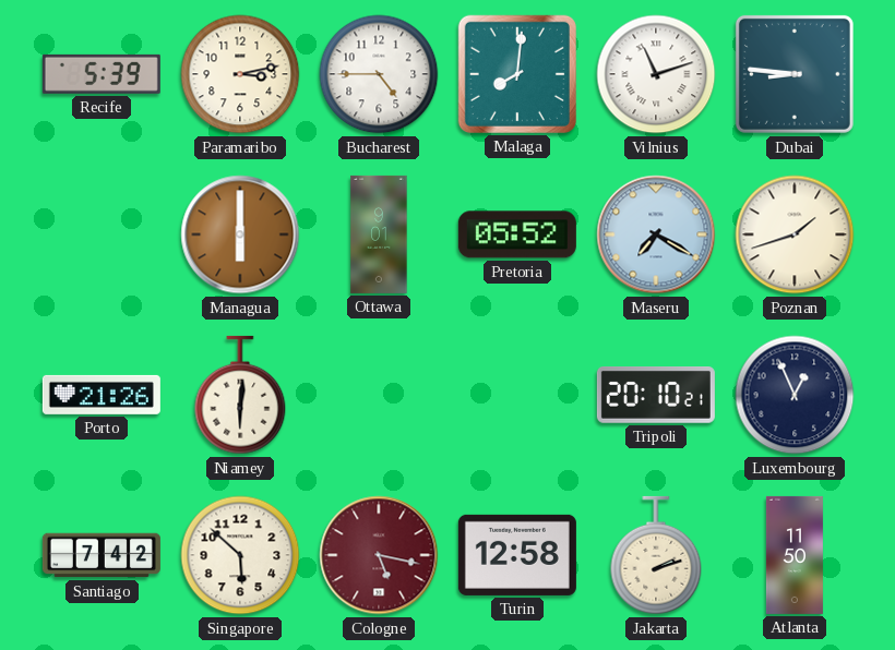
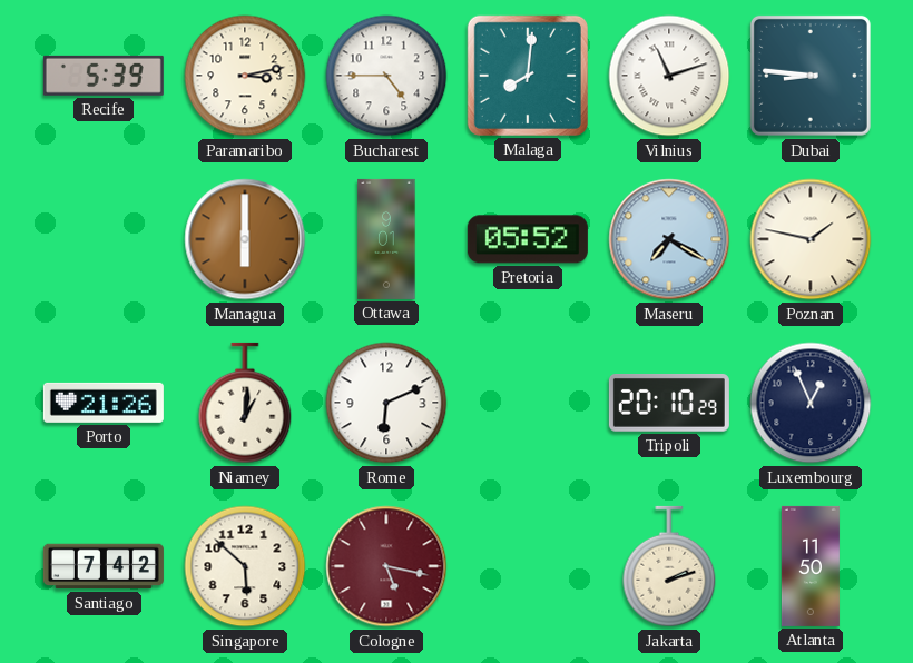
Poznan: 1:42 -> 1:47
Niamey: 6:01 -> 1:01
Rome: none -> 6:11
Tripoli: 20:10:21 -> 20:10:29
Turin: 12:58 -> none
